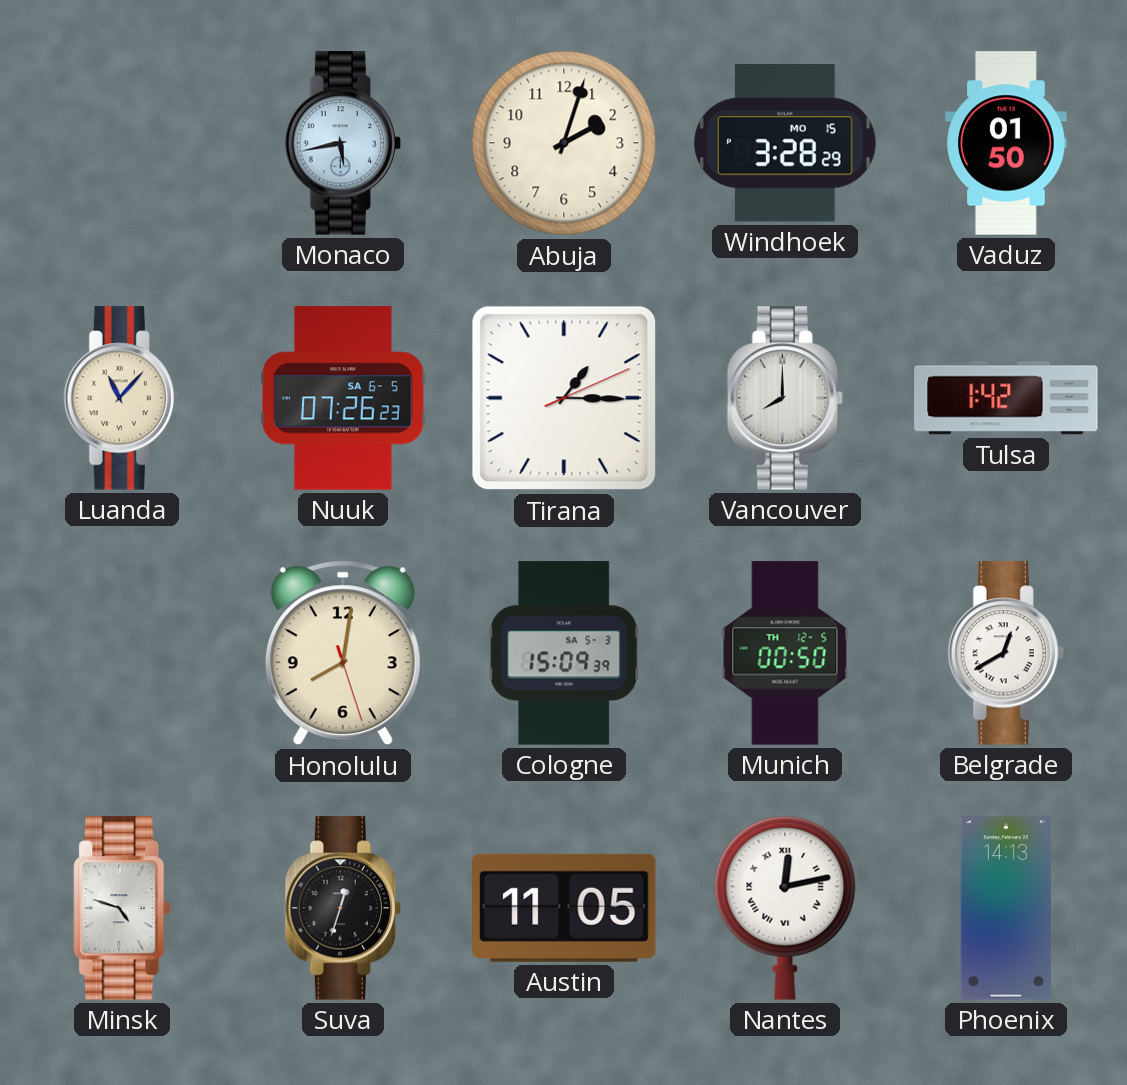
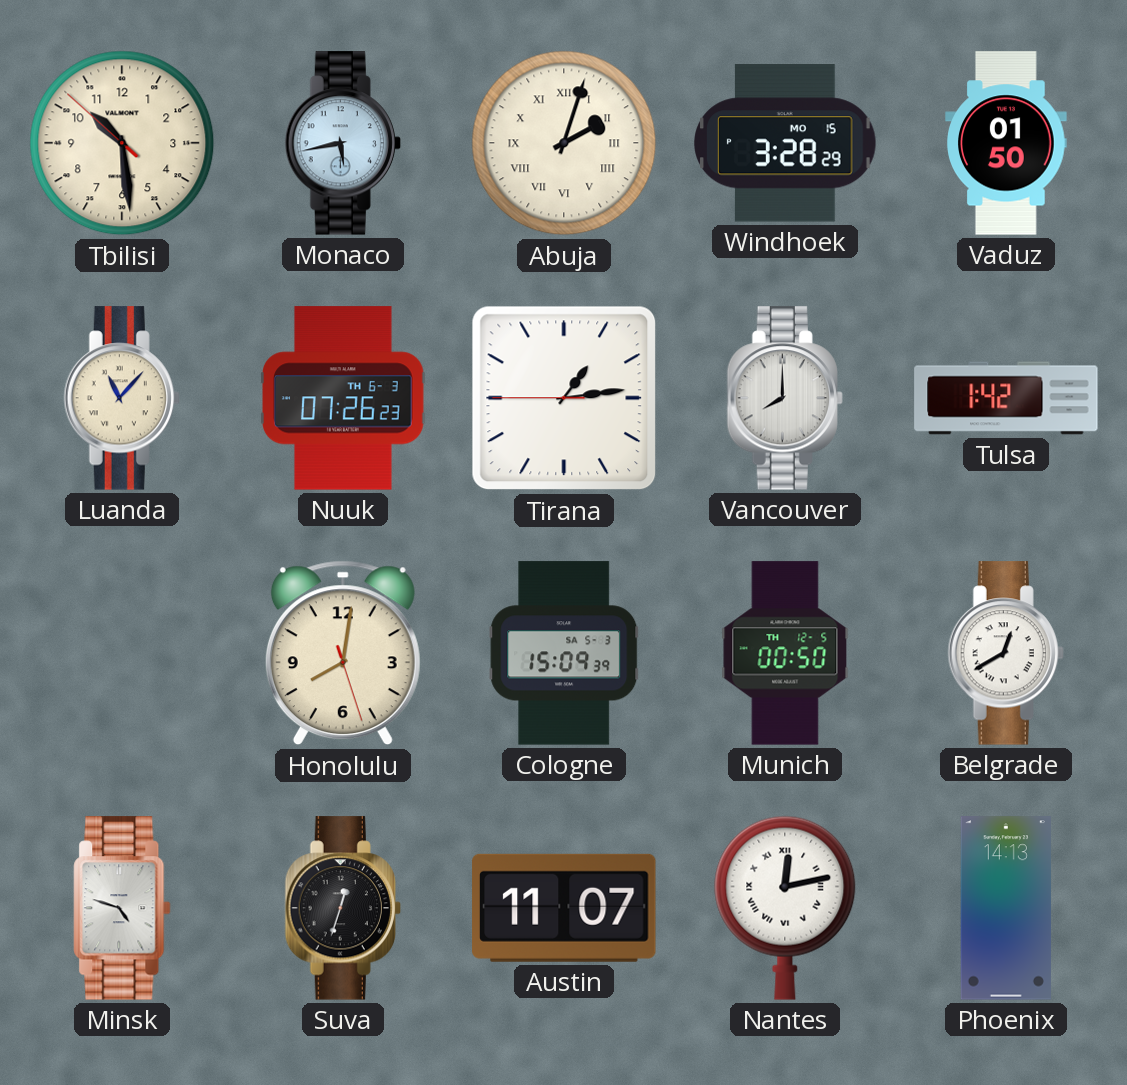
Tbilisi: none -> 10:28
Abuja numerals: Arabic -> Roman
Nuuk date: SA 6-5 -> TH 6-3
Tirana: 1:15 -> 1:13
Austin: 11:05 -> 11:07
